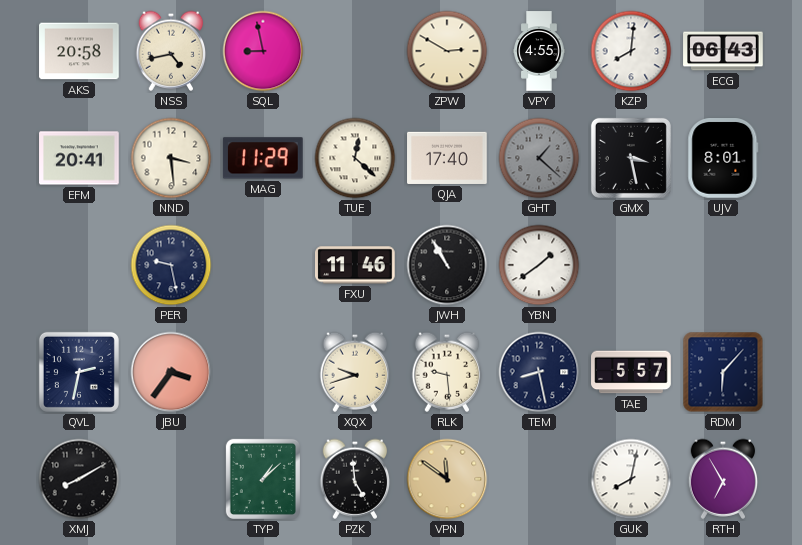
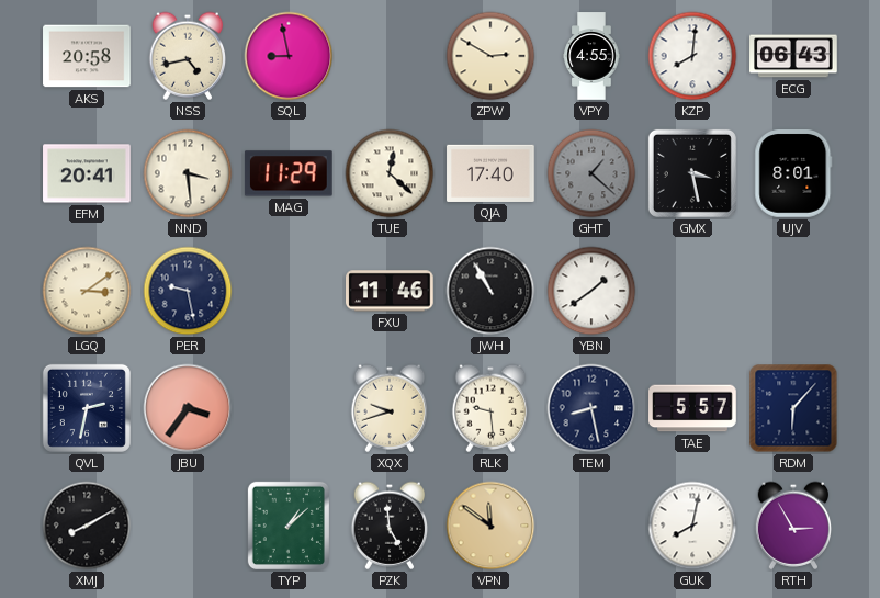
LGQ: none -> 3:09
RTH: 6:55 -> 2:55
